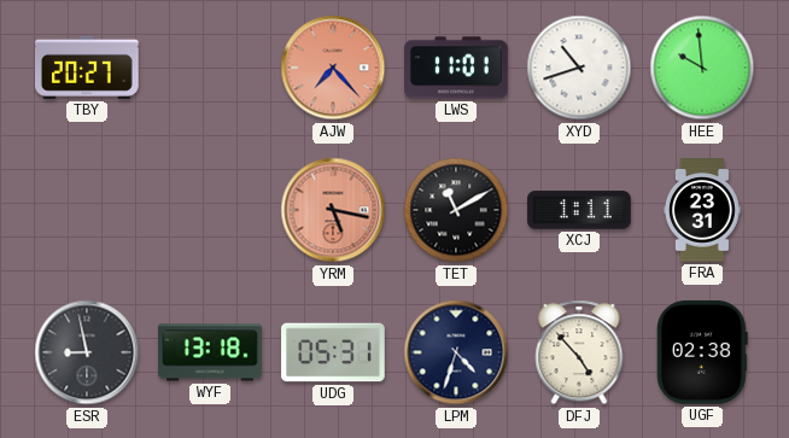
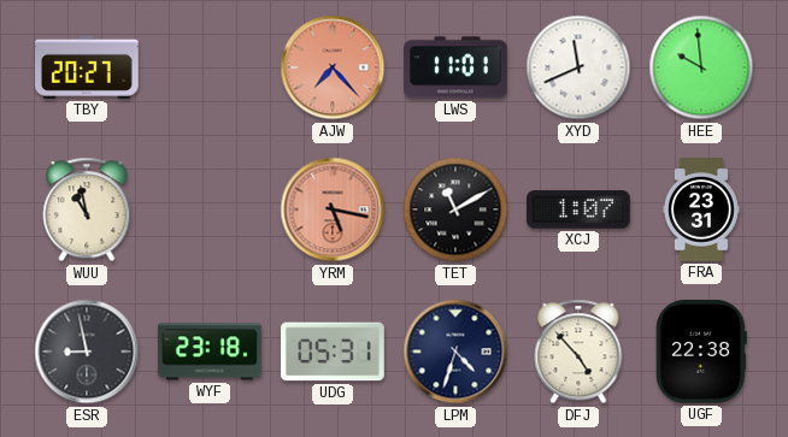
XYD: 10:42 -> 11:41
WUU: none -> 10:58
XCJ: 1:11 -> 1:07
WYF: 13:18 -> 23:18
UGF: 02:38 -> 22:38
